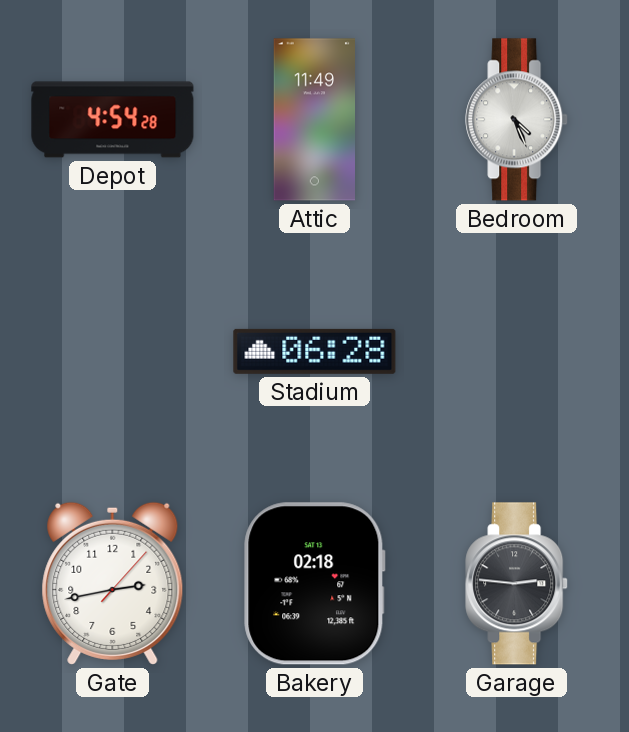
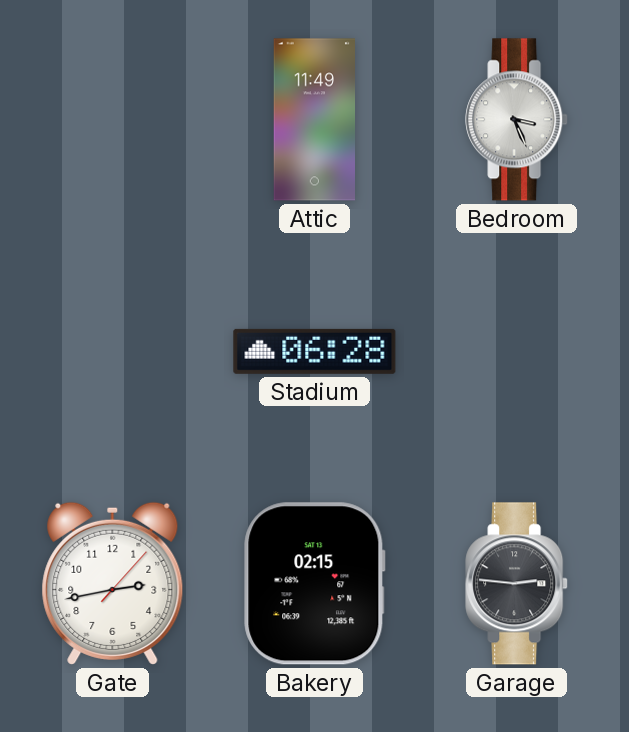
Depot: 4:54 -> none
Bedroom: 4:26 -> 3:26
Bakery: 02:18 -> 02:15
